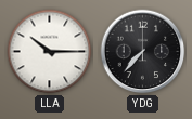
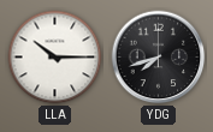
YDG: 7:37 -> 7:42
